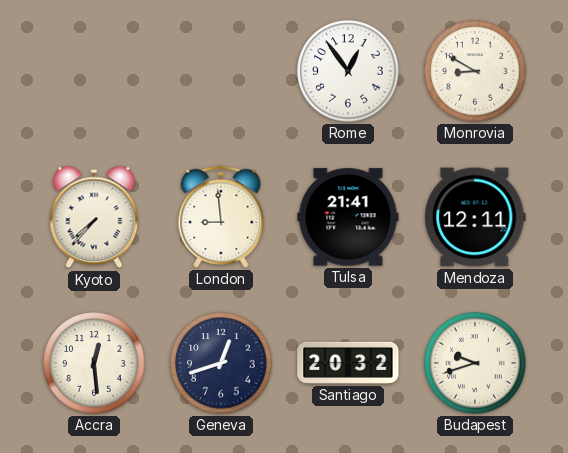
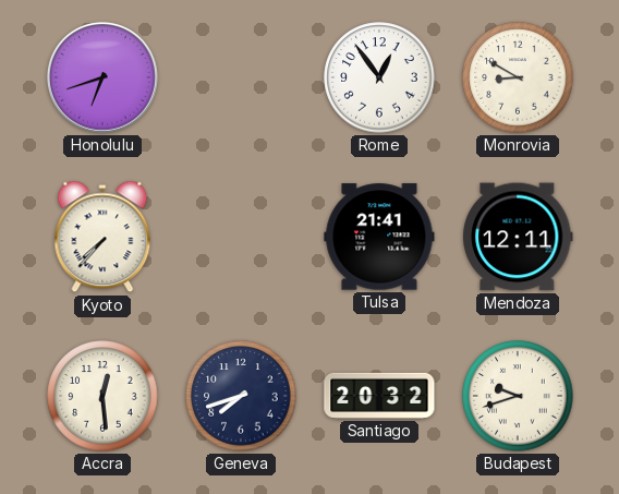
Honolulu: none -> 6:42
London: 8:59 -> none
Geneva: 12:42 -> 7:42
